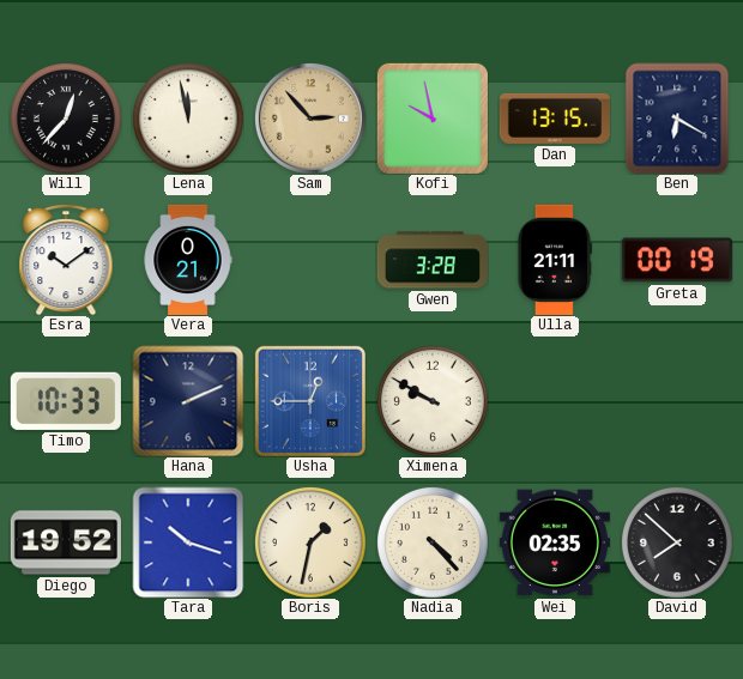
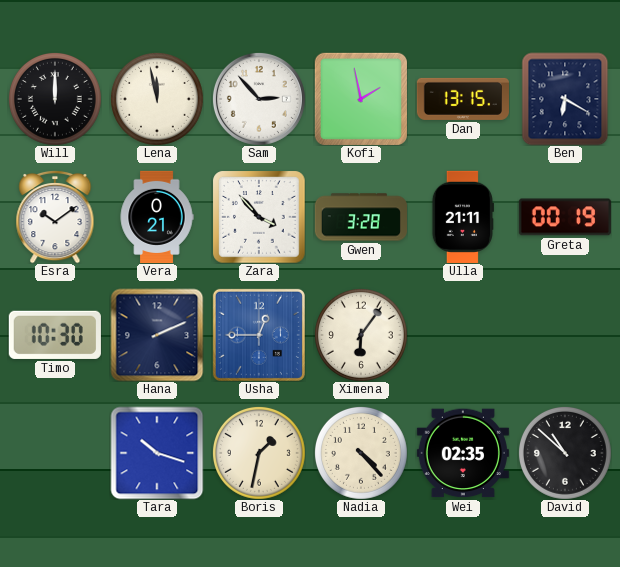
Will: 12:37 -> 12:00
Sam dial: champagne -> white
Kofi: 9:58 -> 1:58
Zara: none -> 3:53
Timo: 10:33 -> 10:30
Ximena: 9:50 -> 6:06
Diego: 19:52 -> none
David: 7:52 -> 10:52
